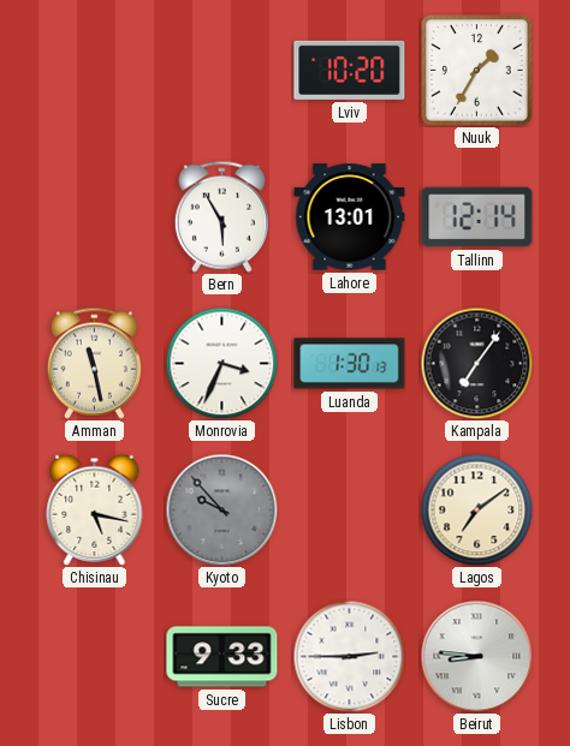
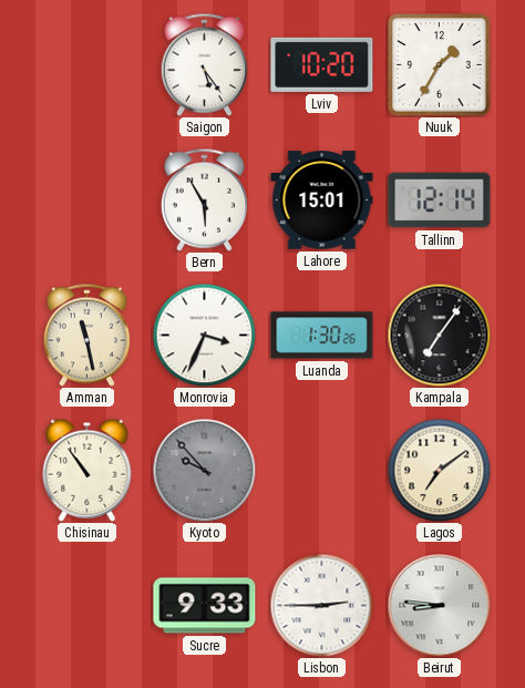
Saigon: none -> 5:24
Lahore: 13:01 -> 15:01
Luanda: 1:30:13 -> 1:30:26
Chisinau: 5:17 -> 10:54
